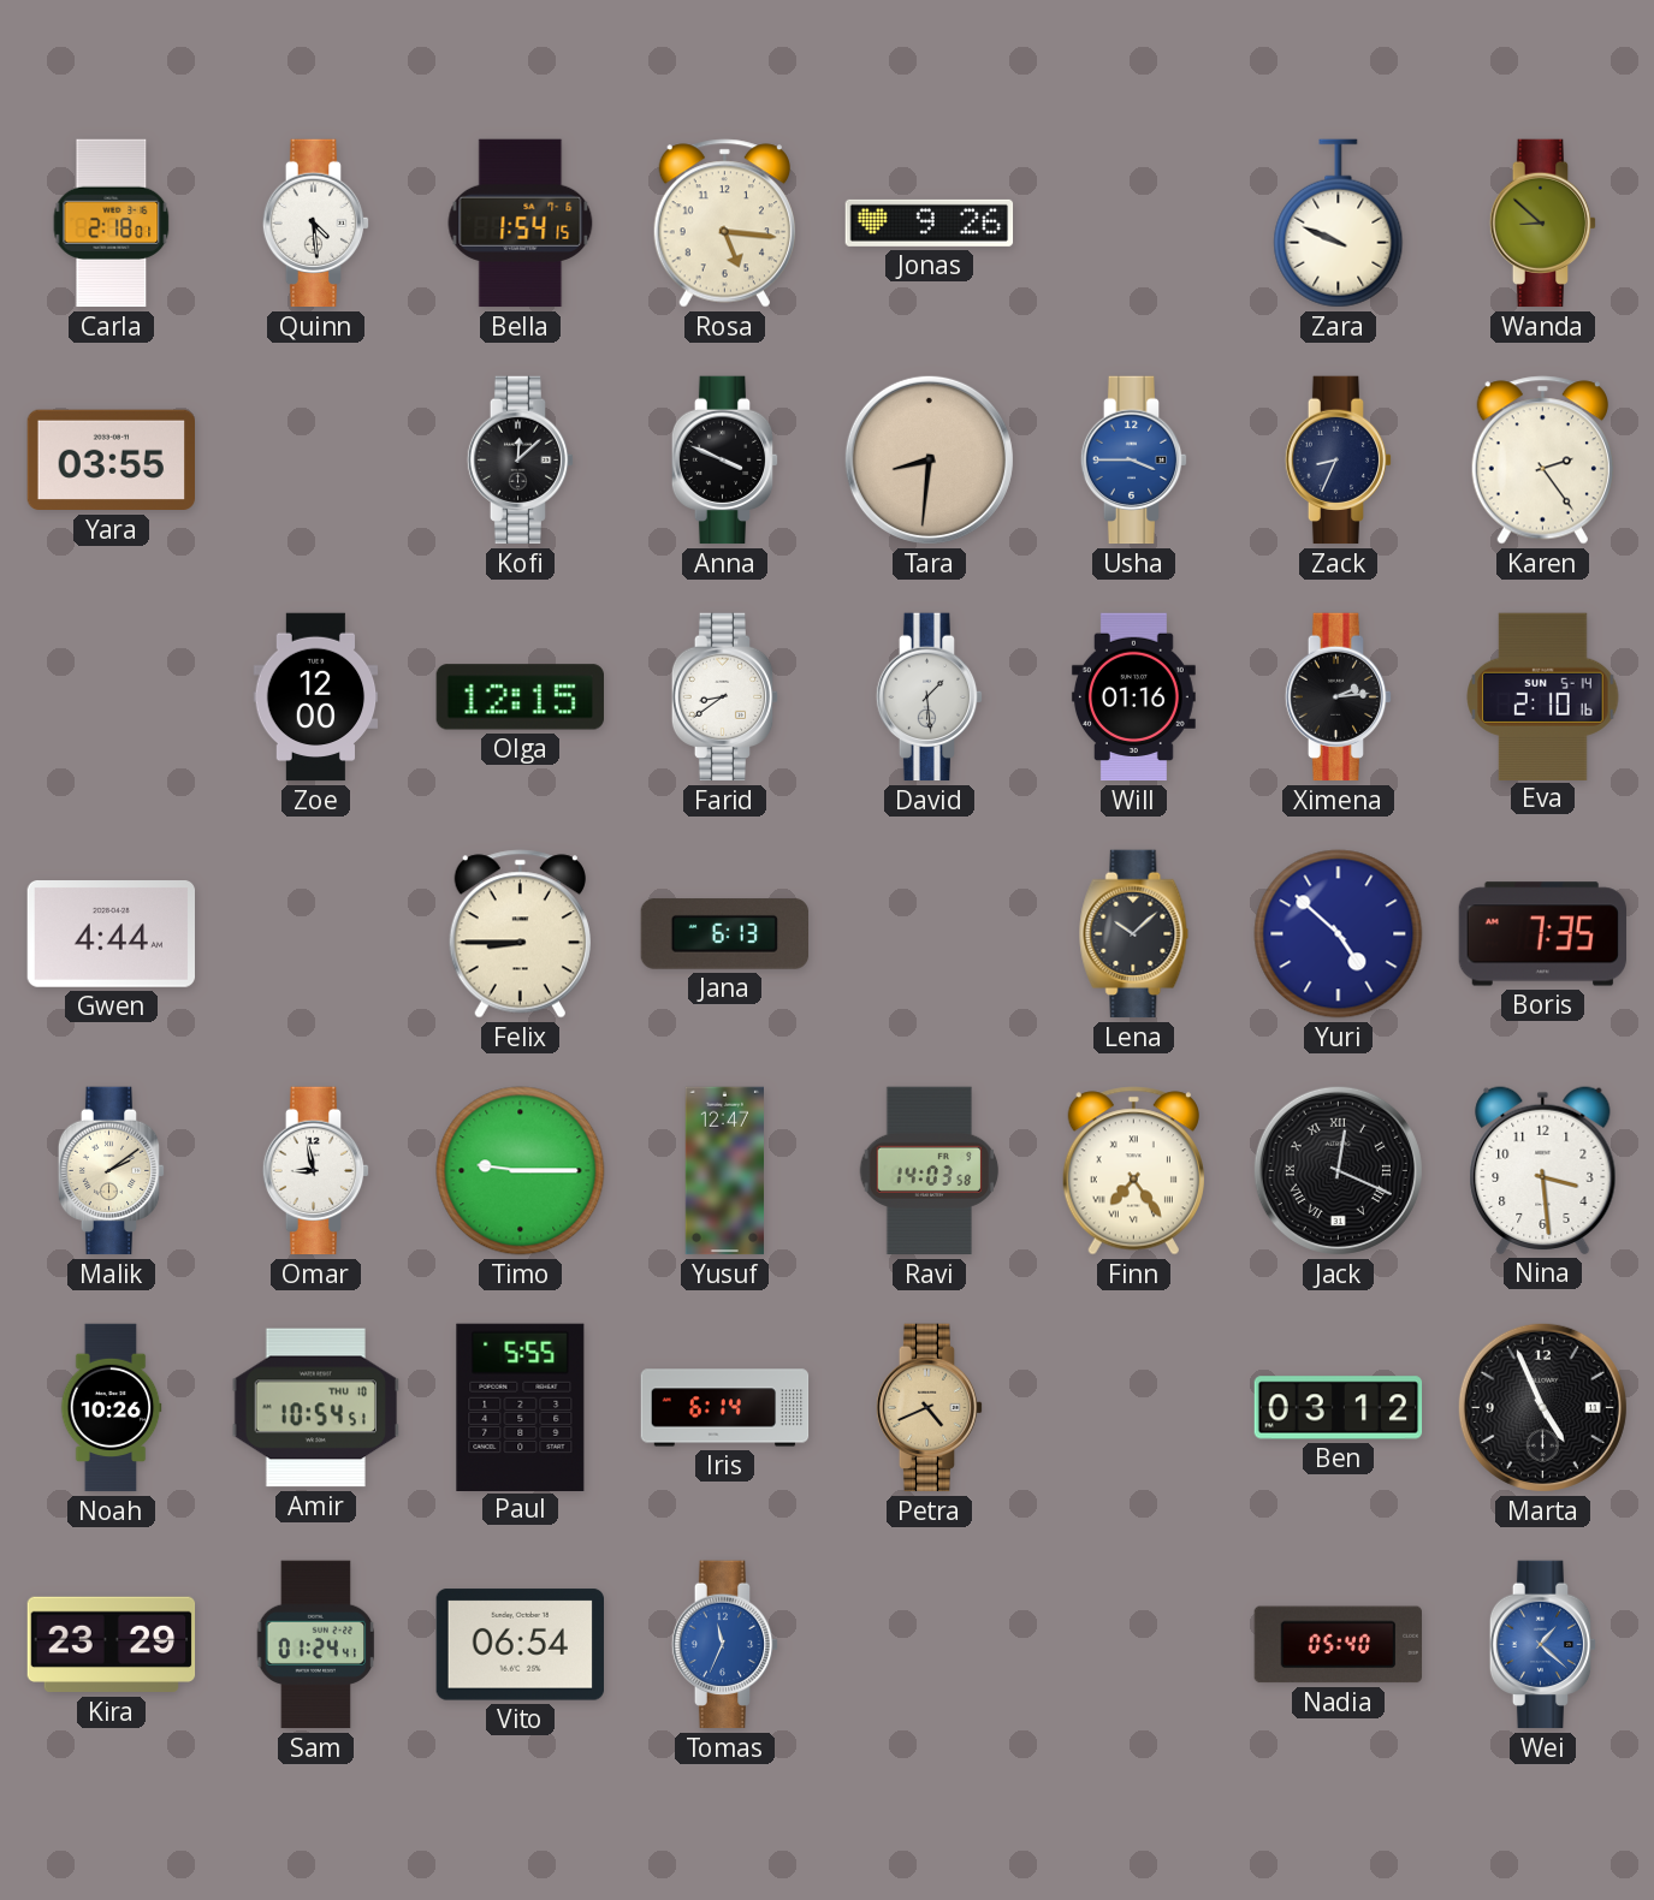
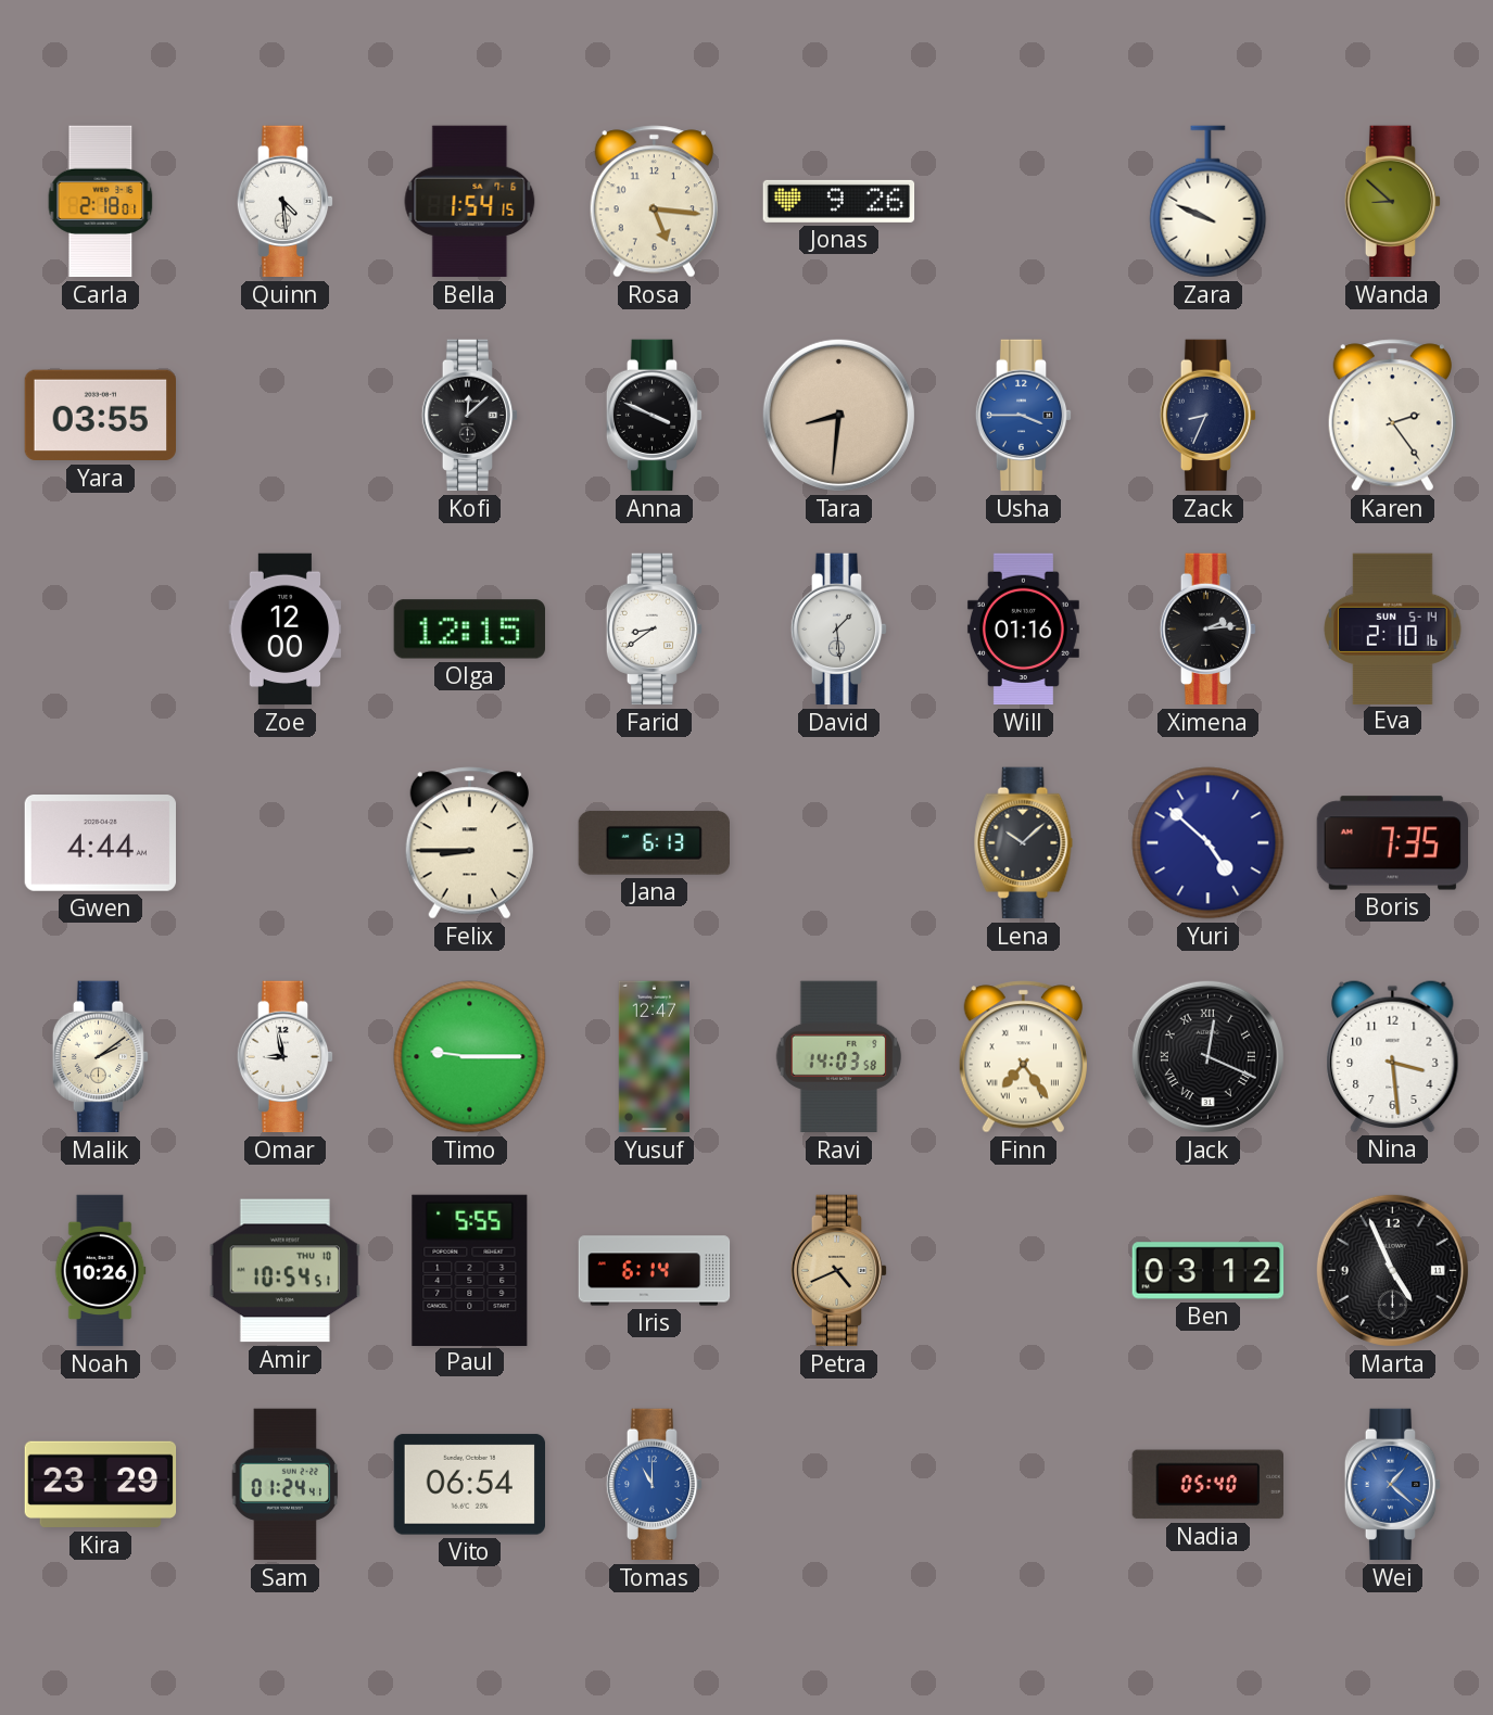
Tomas: 11:34 -> 11:00
